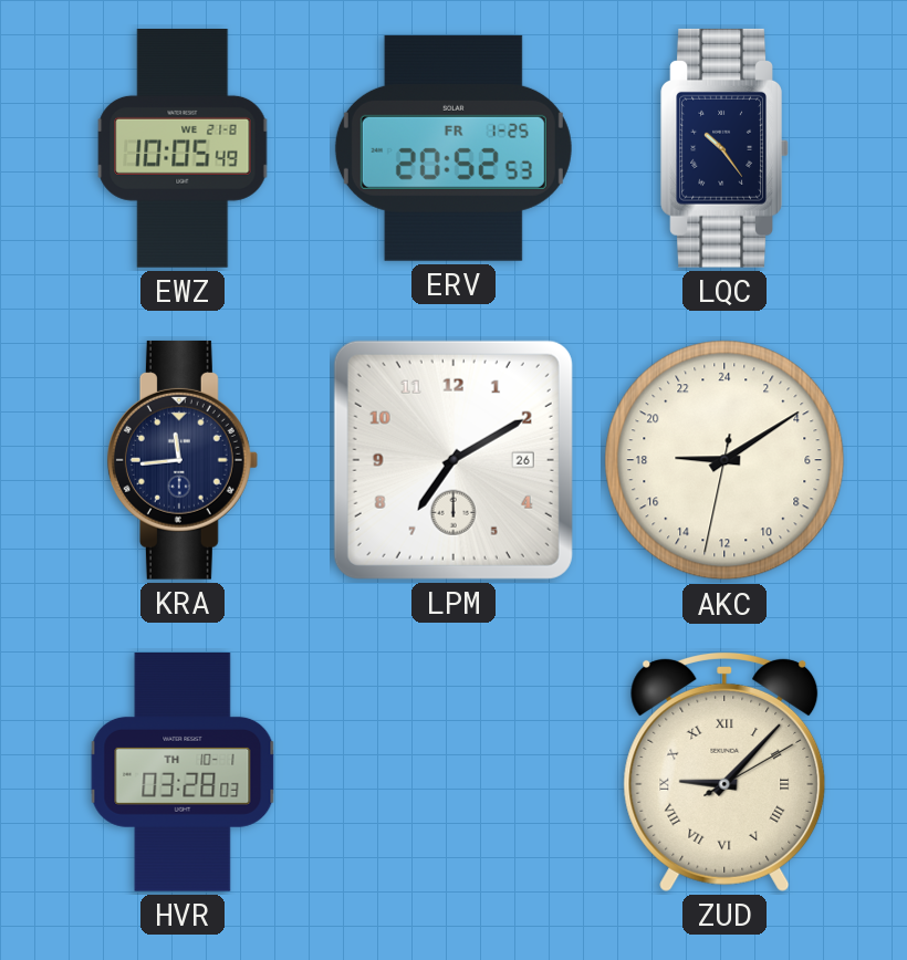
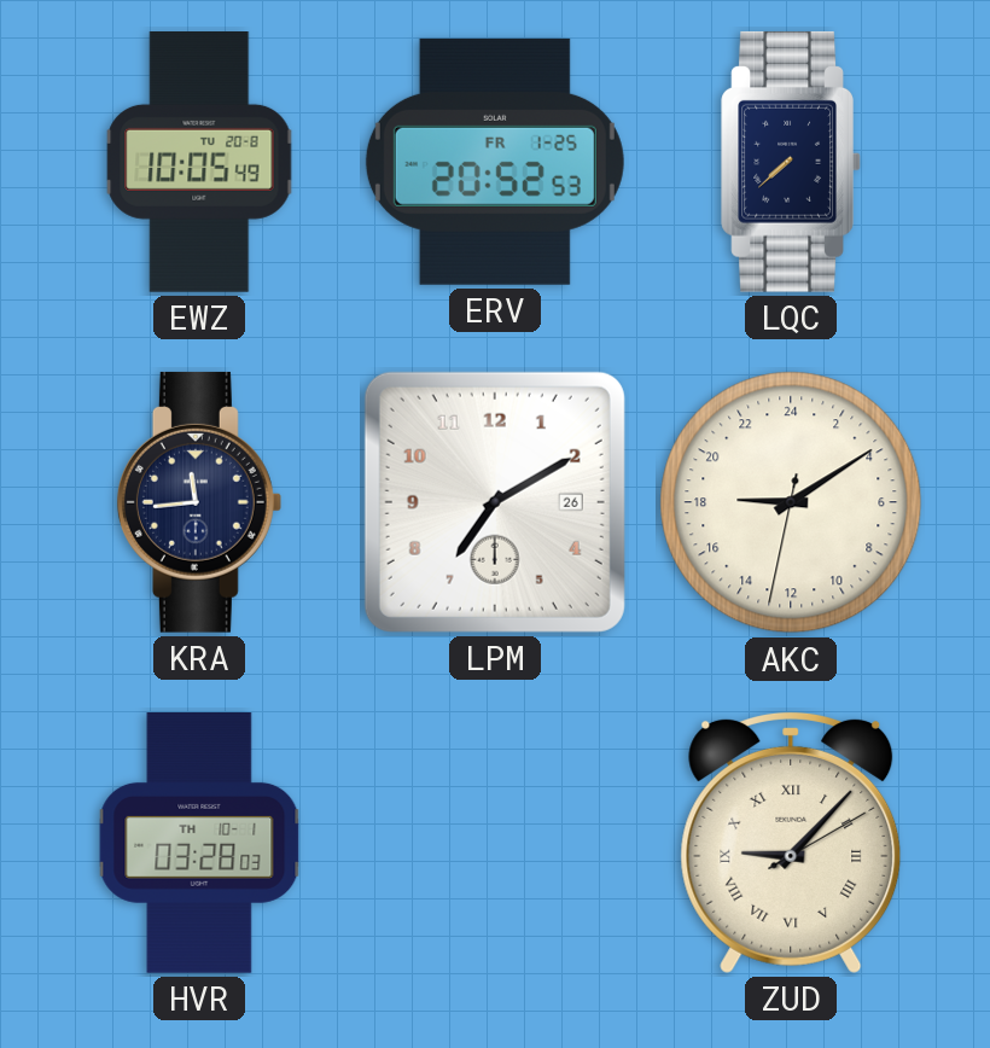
EWZ date: WE 21-8 -> TU 20-8
LQC: 10:24 -> 7:38
